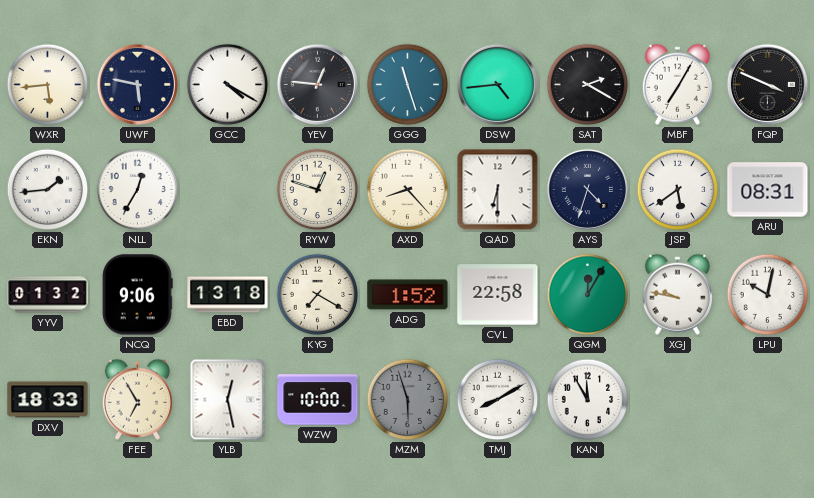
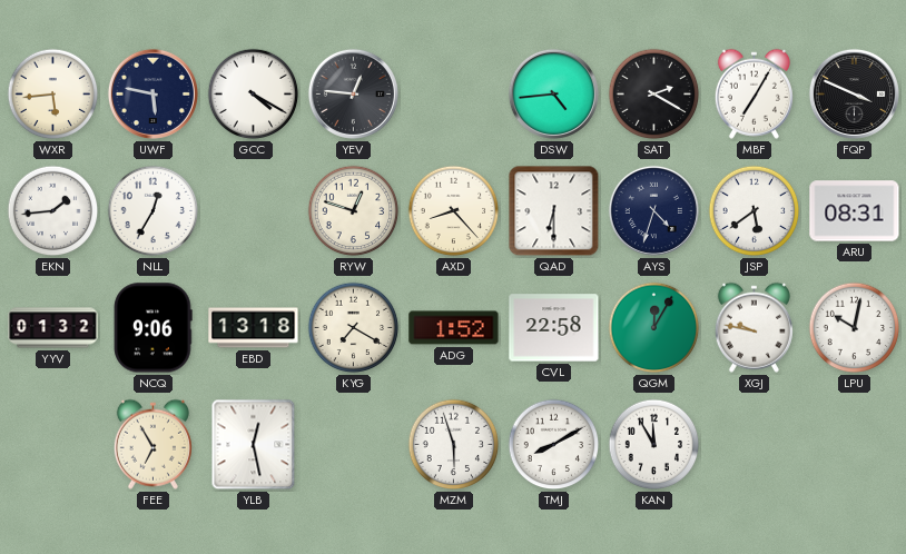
GGG: 11:27 -> none
DXV: 18:33 -> none
WZW: 10:00 -> none
MZM dial: grey -> white
